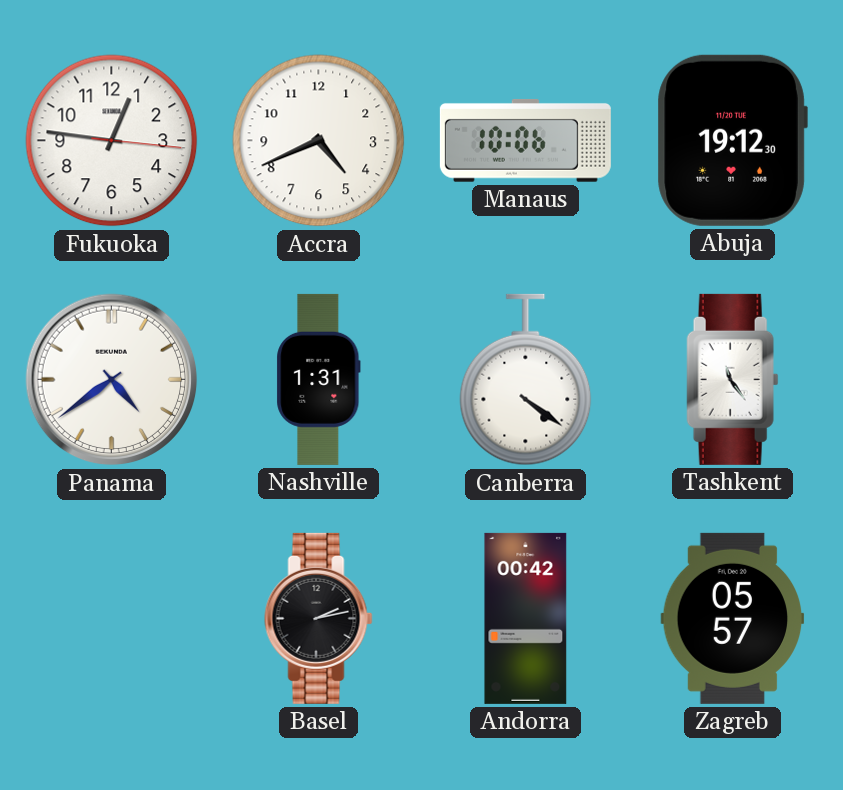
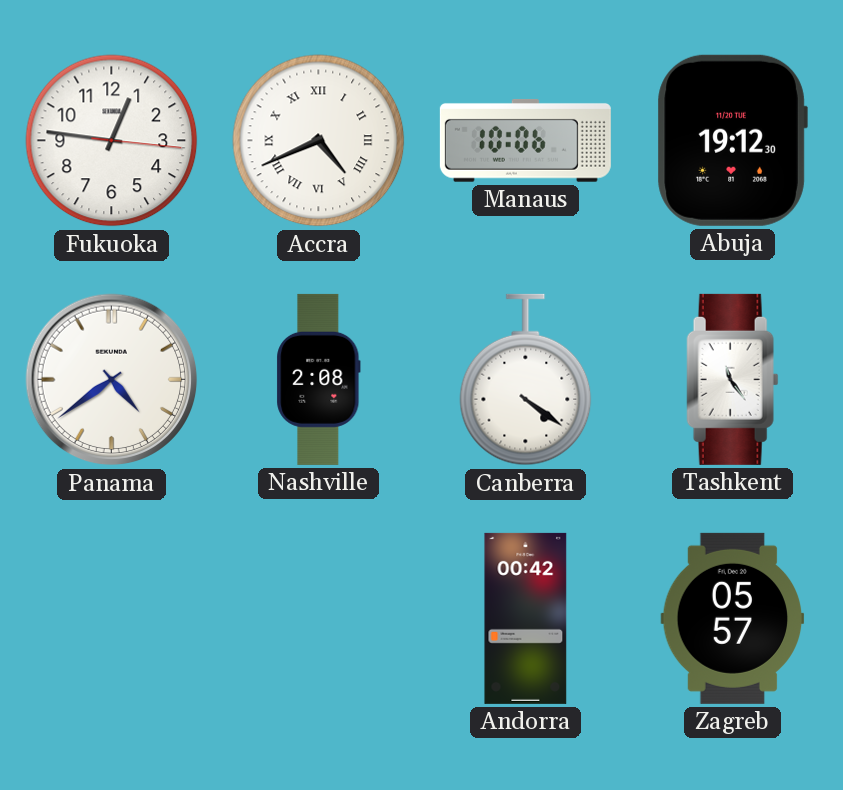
Accra numerals: Arabic -> Roman
Nashville: 1:31 -> 2:08
Basel: 2:13 -> none
